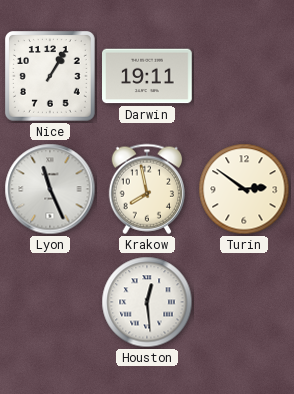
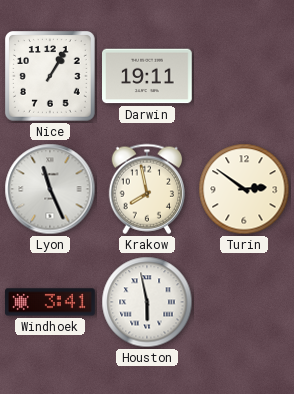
Windhoek: none -> 3:41
Houston: 12:29 -> 5:58
